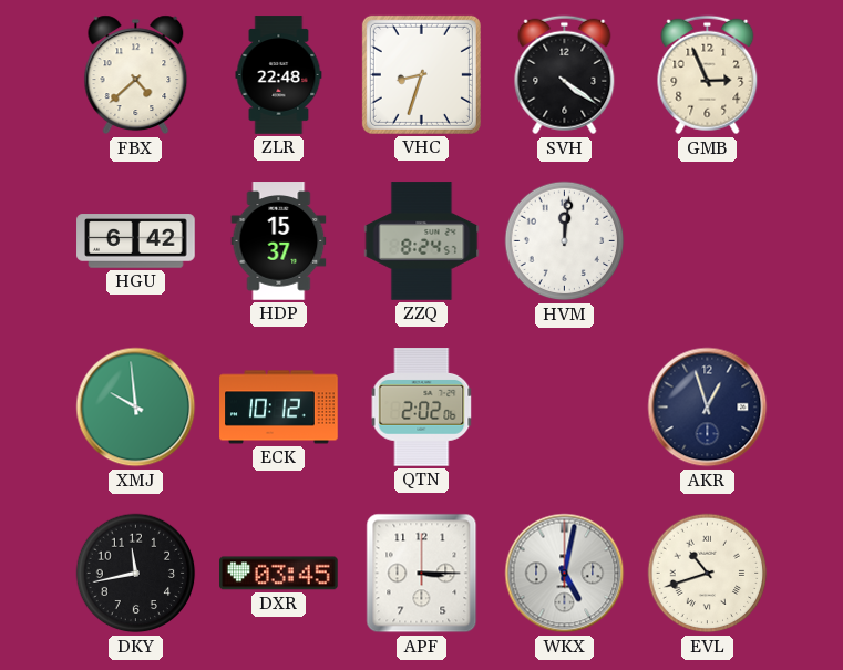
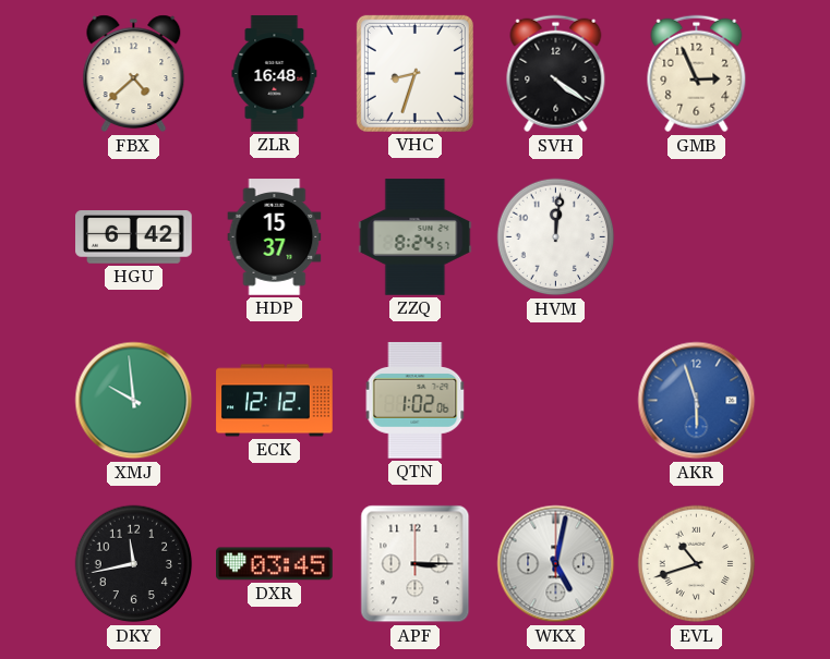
ZLR: 22:48 -> 16:48
ECK: 10:12 -> 12:12
QTN: 2:02 -> 1:02
AKR: 12:57 -> 5:57
AKR dial: navy -> blue
